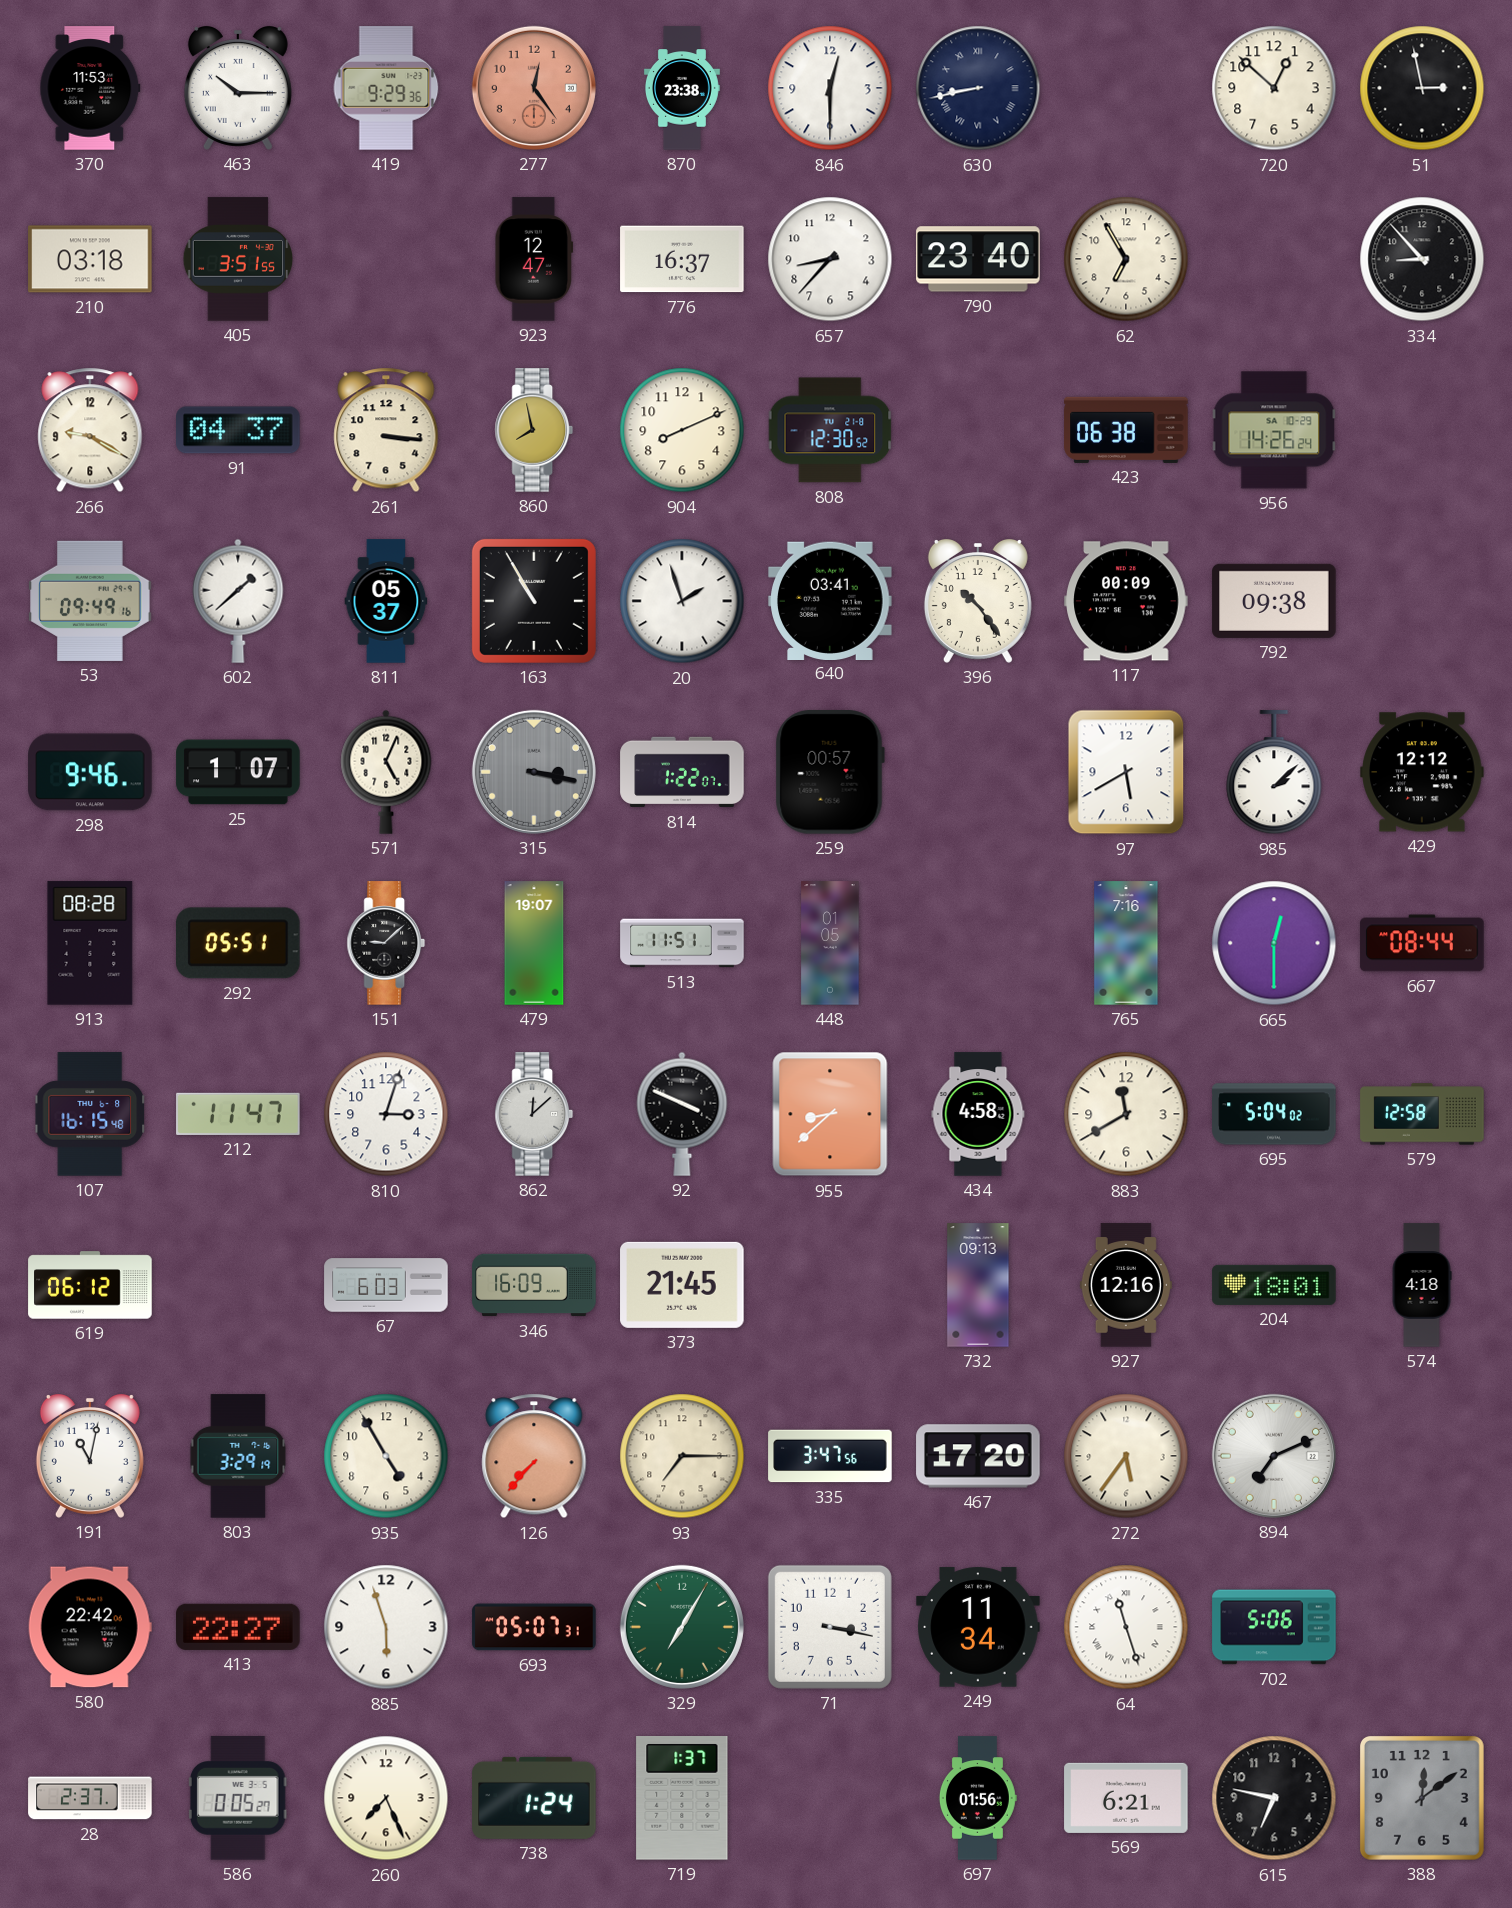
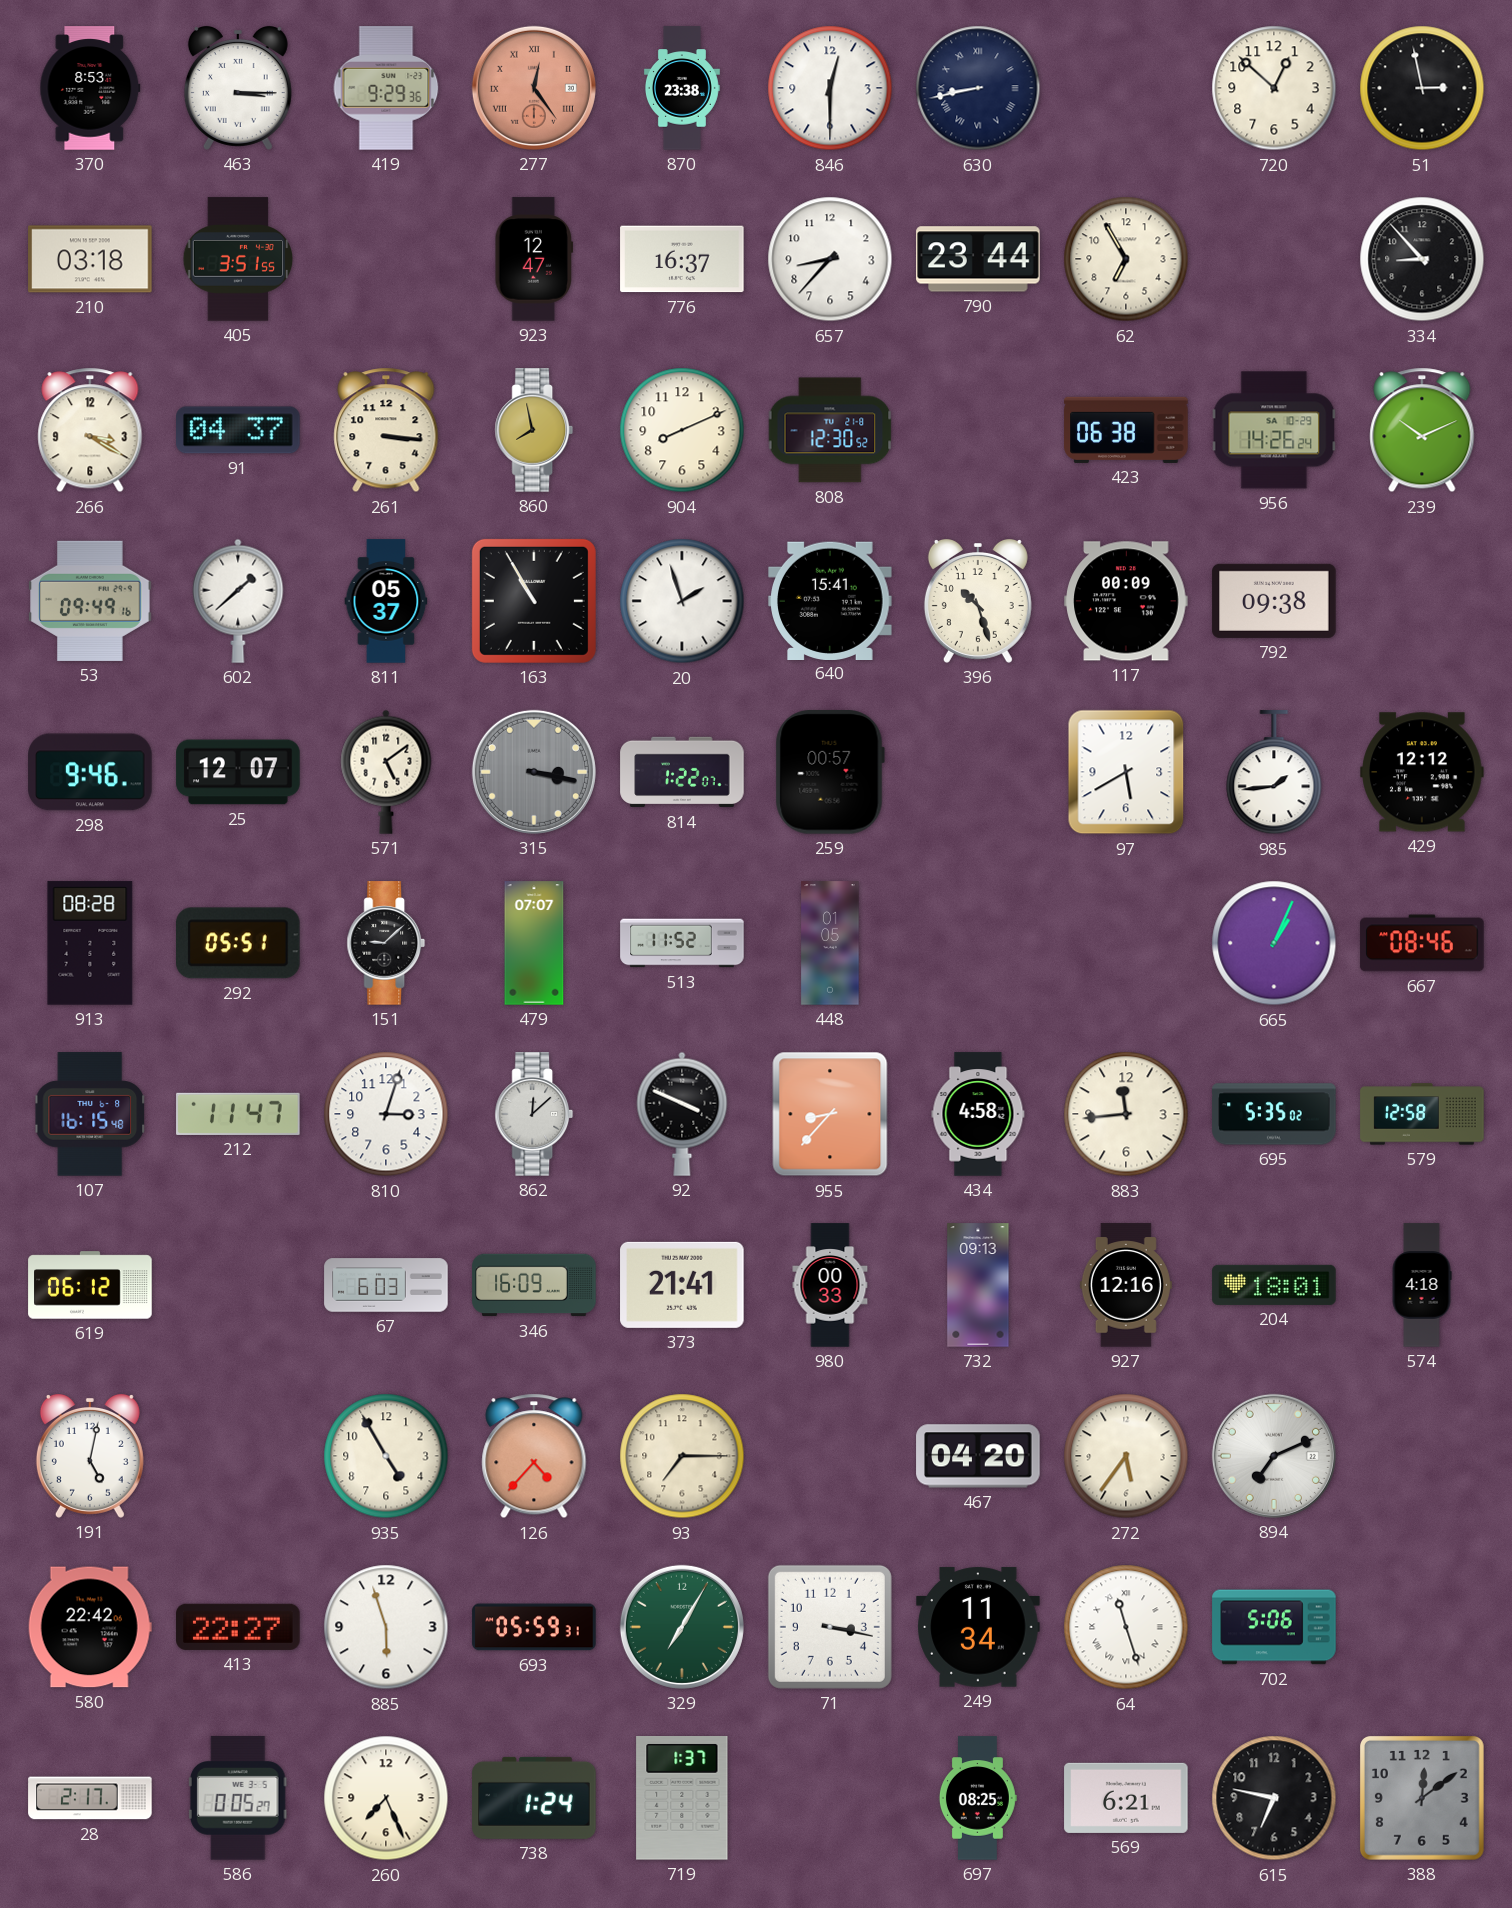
370: 11:53 -> 8:53
463: 10:15 -> 3:15
277 numerals: Arabic -> Roman
790: 23:40 -> 23:44
266: 9:20 -> 3:20
239: none -> 10:11
640: 03:41 -> 15:41
396: 10:24 -> 10:27
25: 1:07 -> 12:07
571: 5:04 -> 5:09
985: 2:08 -> 1:44
479: 19:07 -> 07:07
513: 11:51 -> 11:52
765: 7:16 -> none
665: 12:30 -> 1:04
667: 08:44 -> 08:46
955: 8:38 -> 8:37
883: 11:40 -> 11:44
695: 5:04 -> 5:35
373: 21:45 -> 21:41
980: none -> 00:33
191: 11:02 -> 5:02
803: 3:29 -> none
126: 7:37 -> 4:37
335: 3:47 -> none
467: 17:20 -> 04:20
693: 05:07 -> 05:59
28: 2:37 -> 2:17
697: 01:56 -> 08:25
